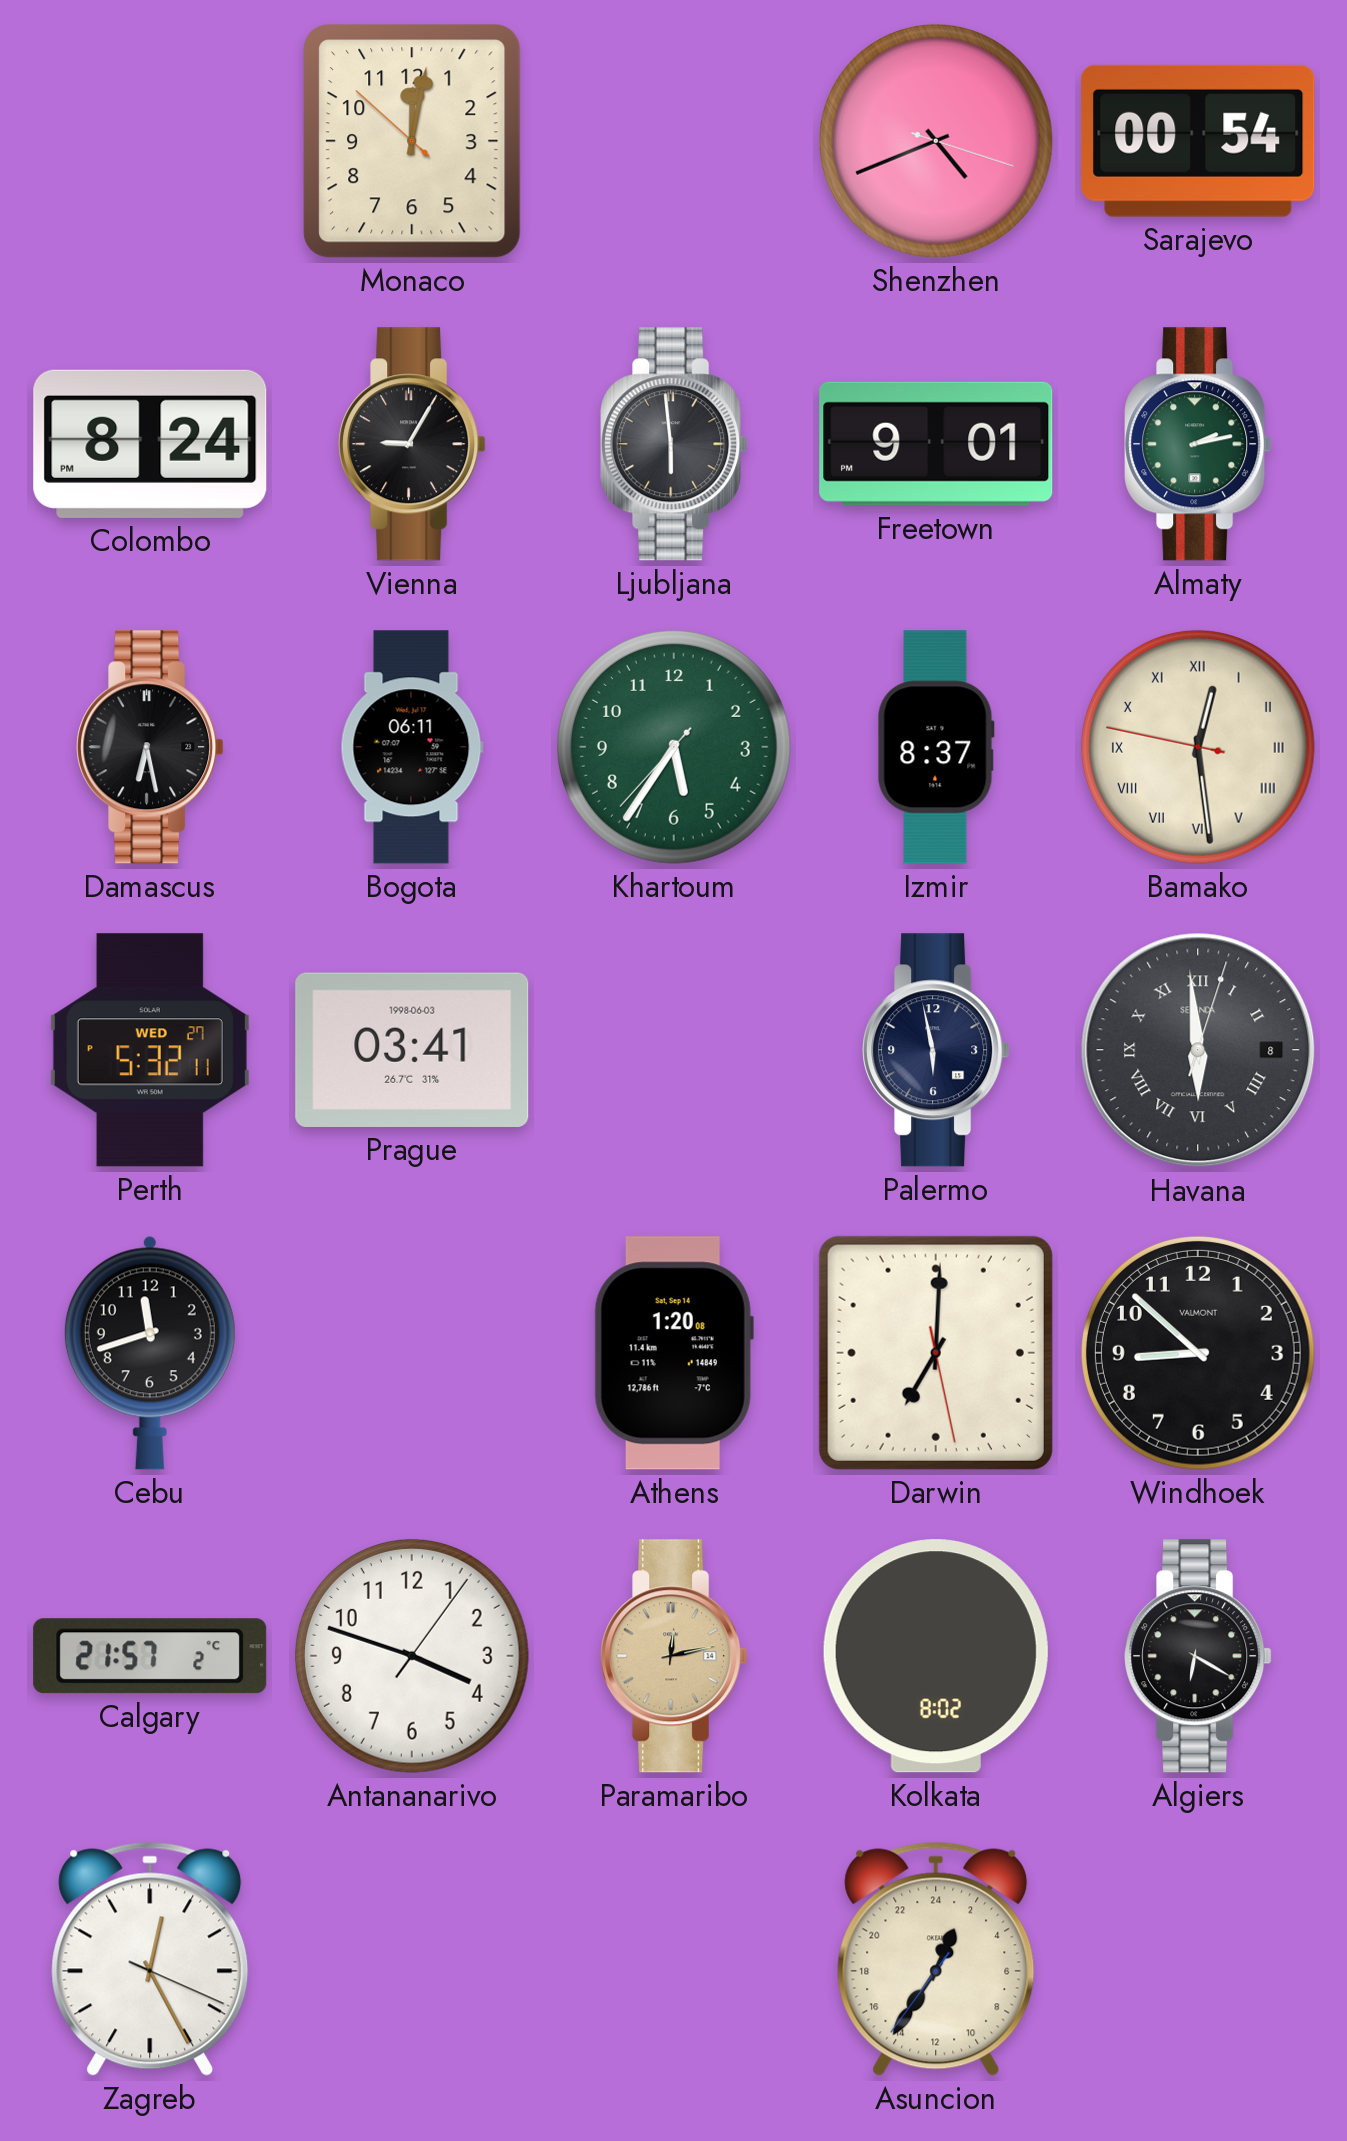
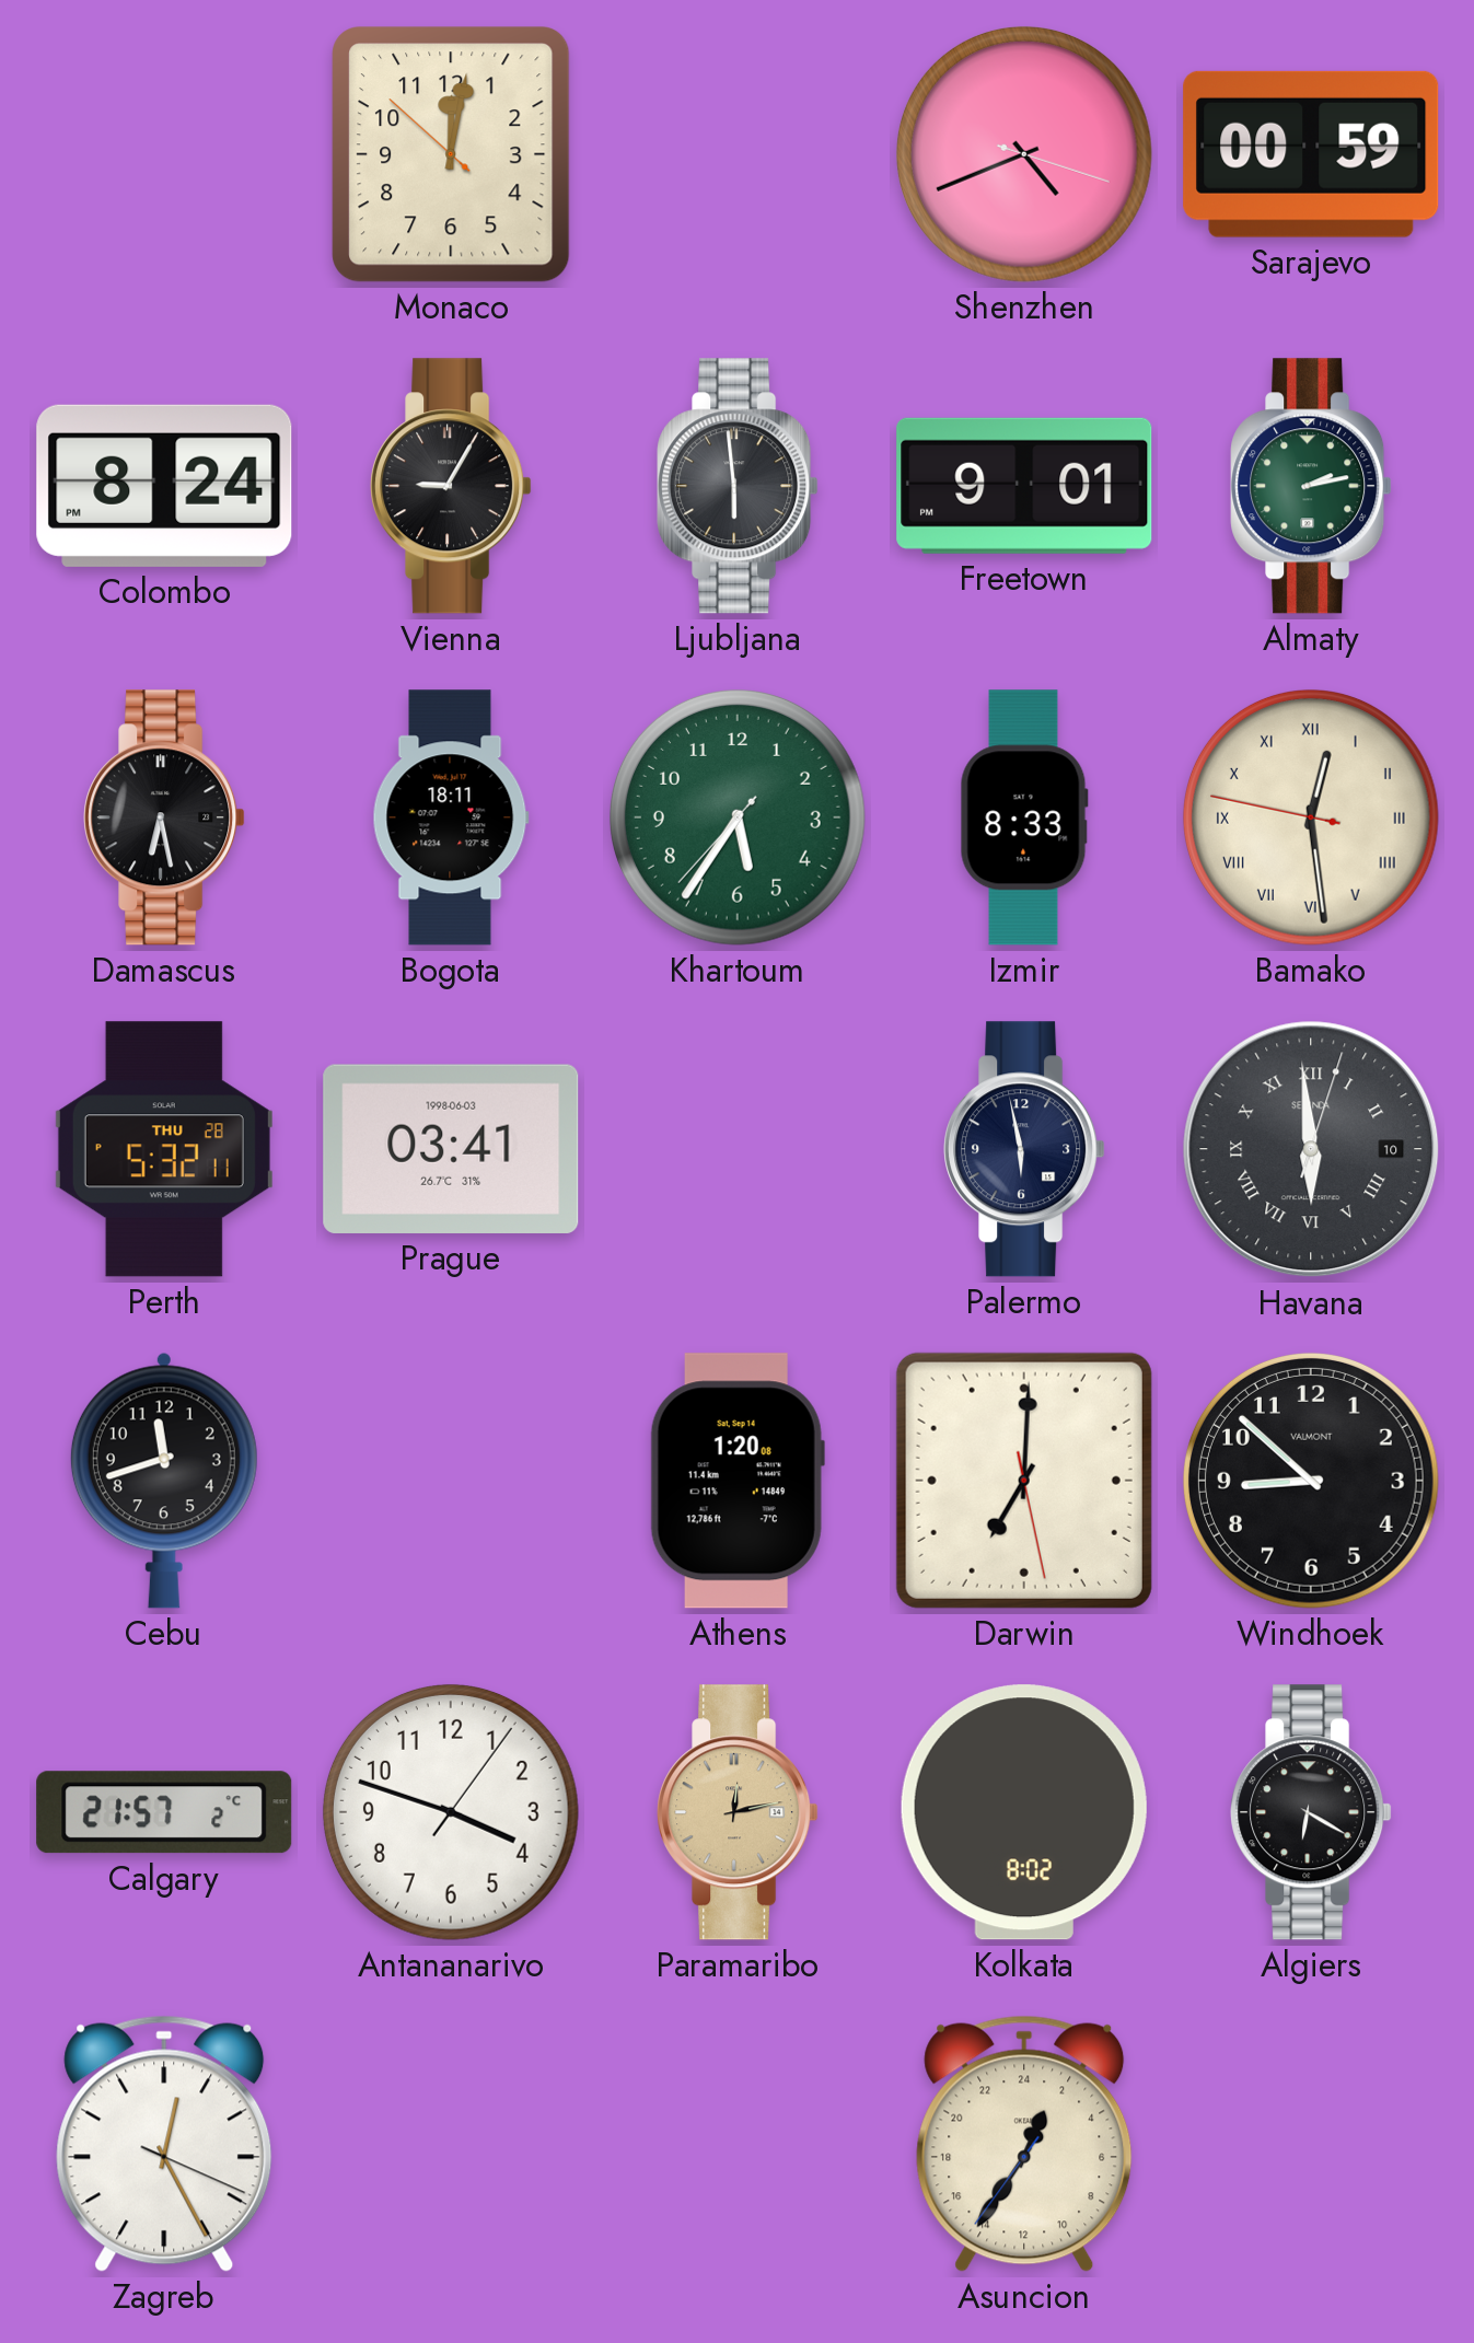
Sarajevo: 00:54 -> 00:59
Bogota: 06:11 -> 18:11
Izmir: 8:37 -> 8:33
Perth date: WED 27 -> THU 28
Havana date: 8 -> 10
